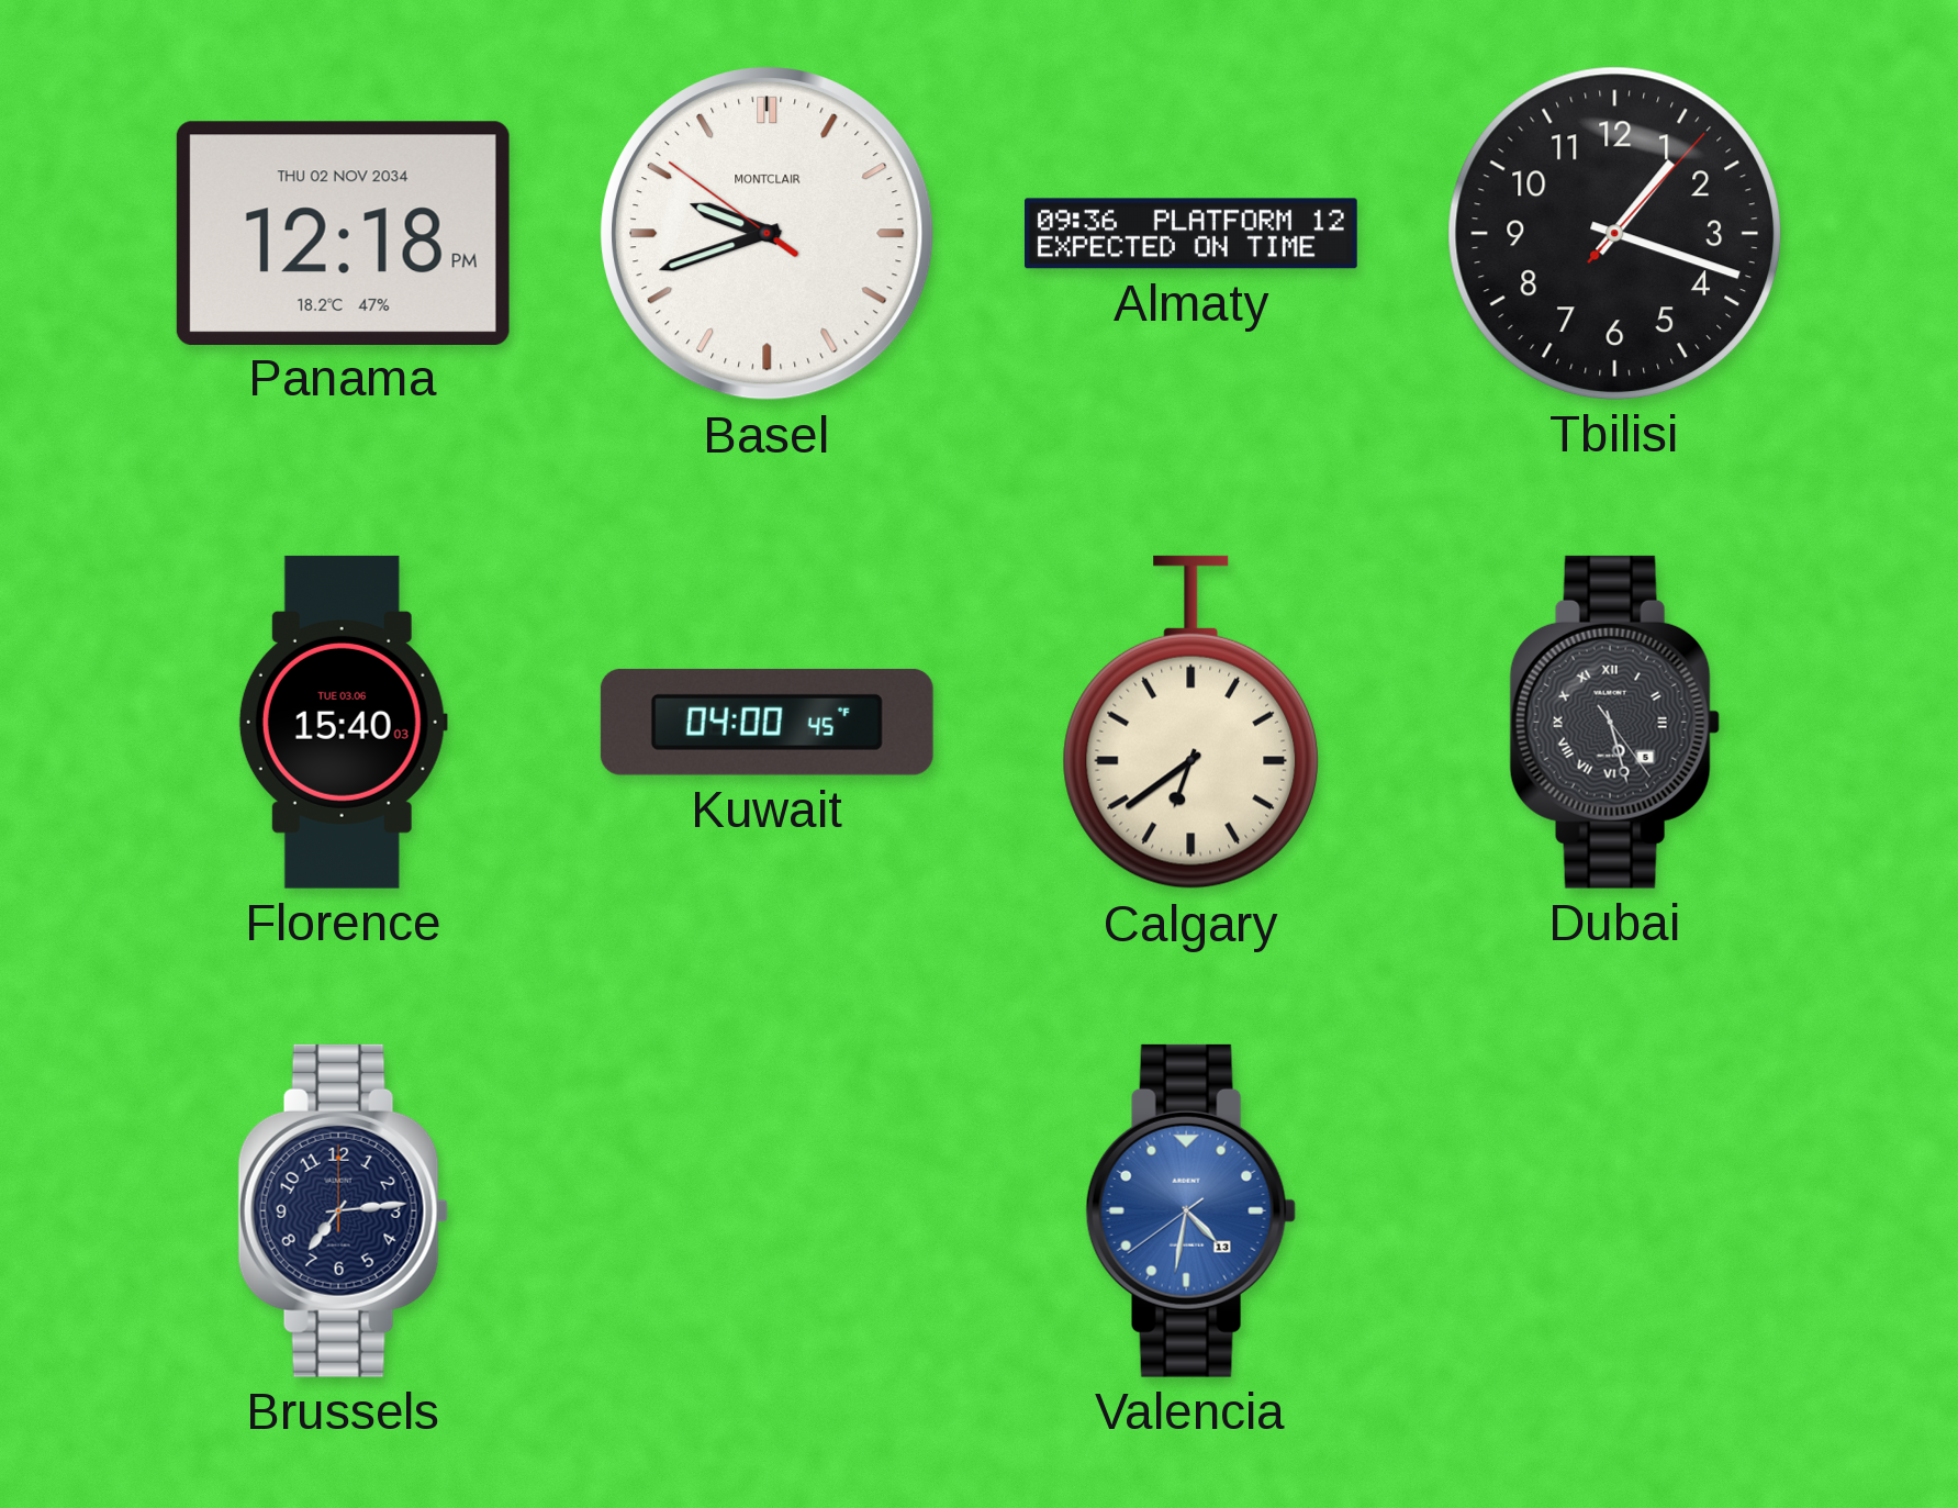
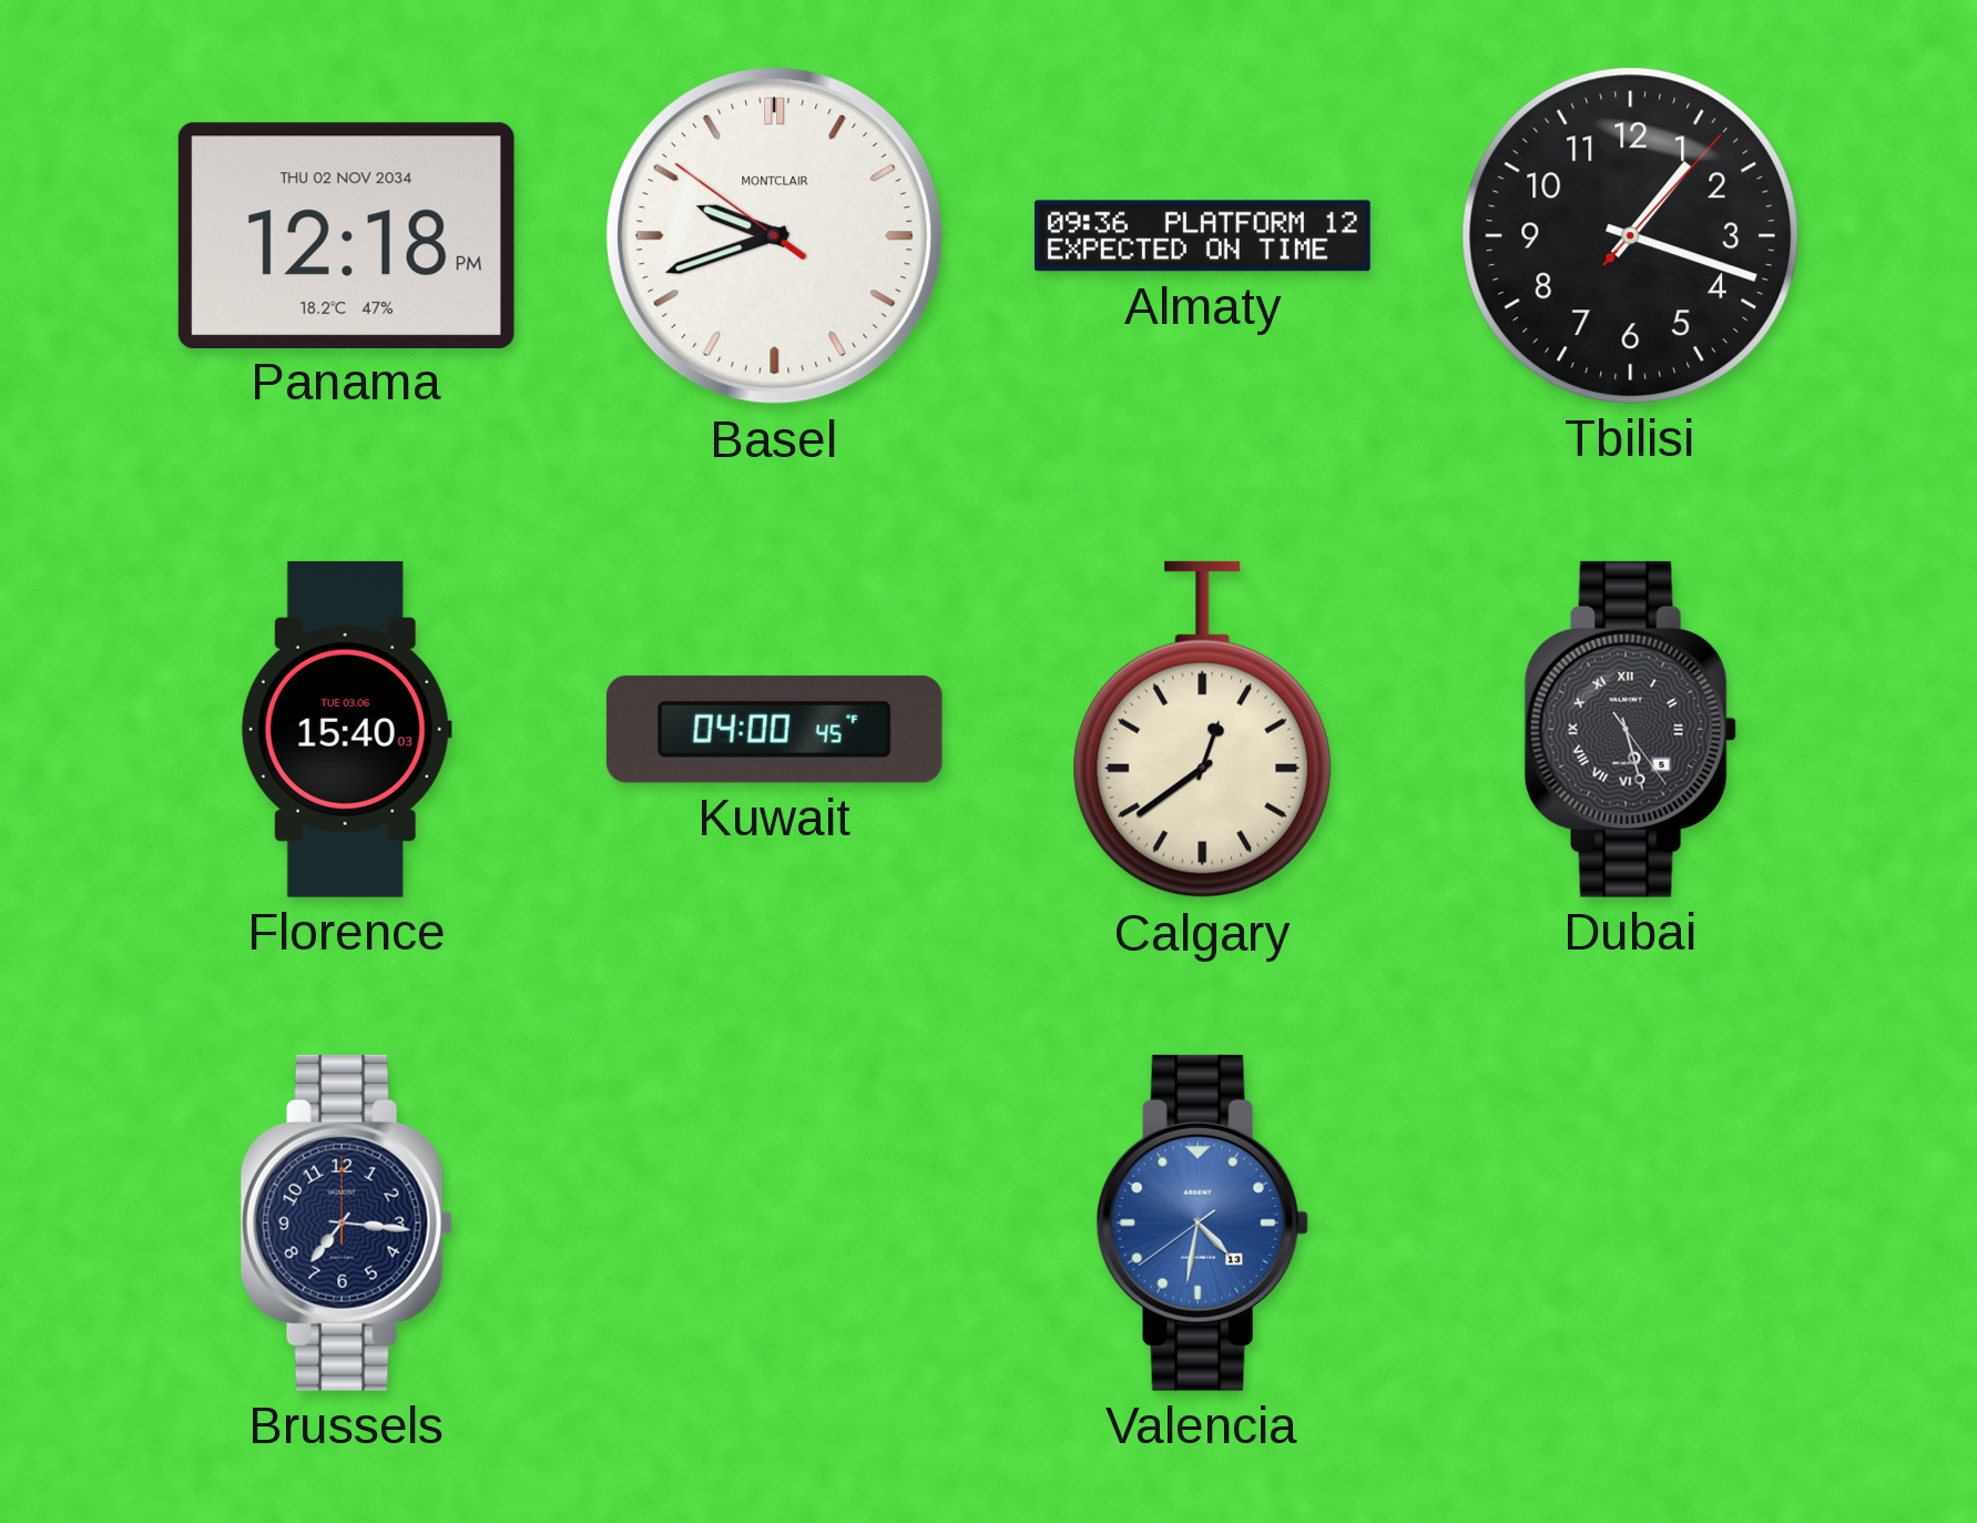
Calgary: 6:39 -> 12:39
Brussels: 7:14 -> 7:16
